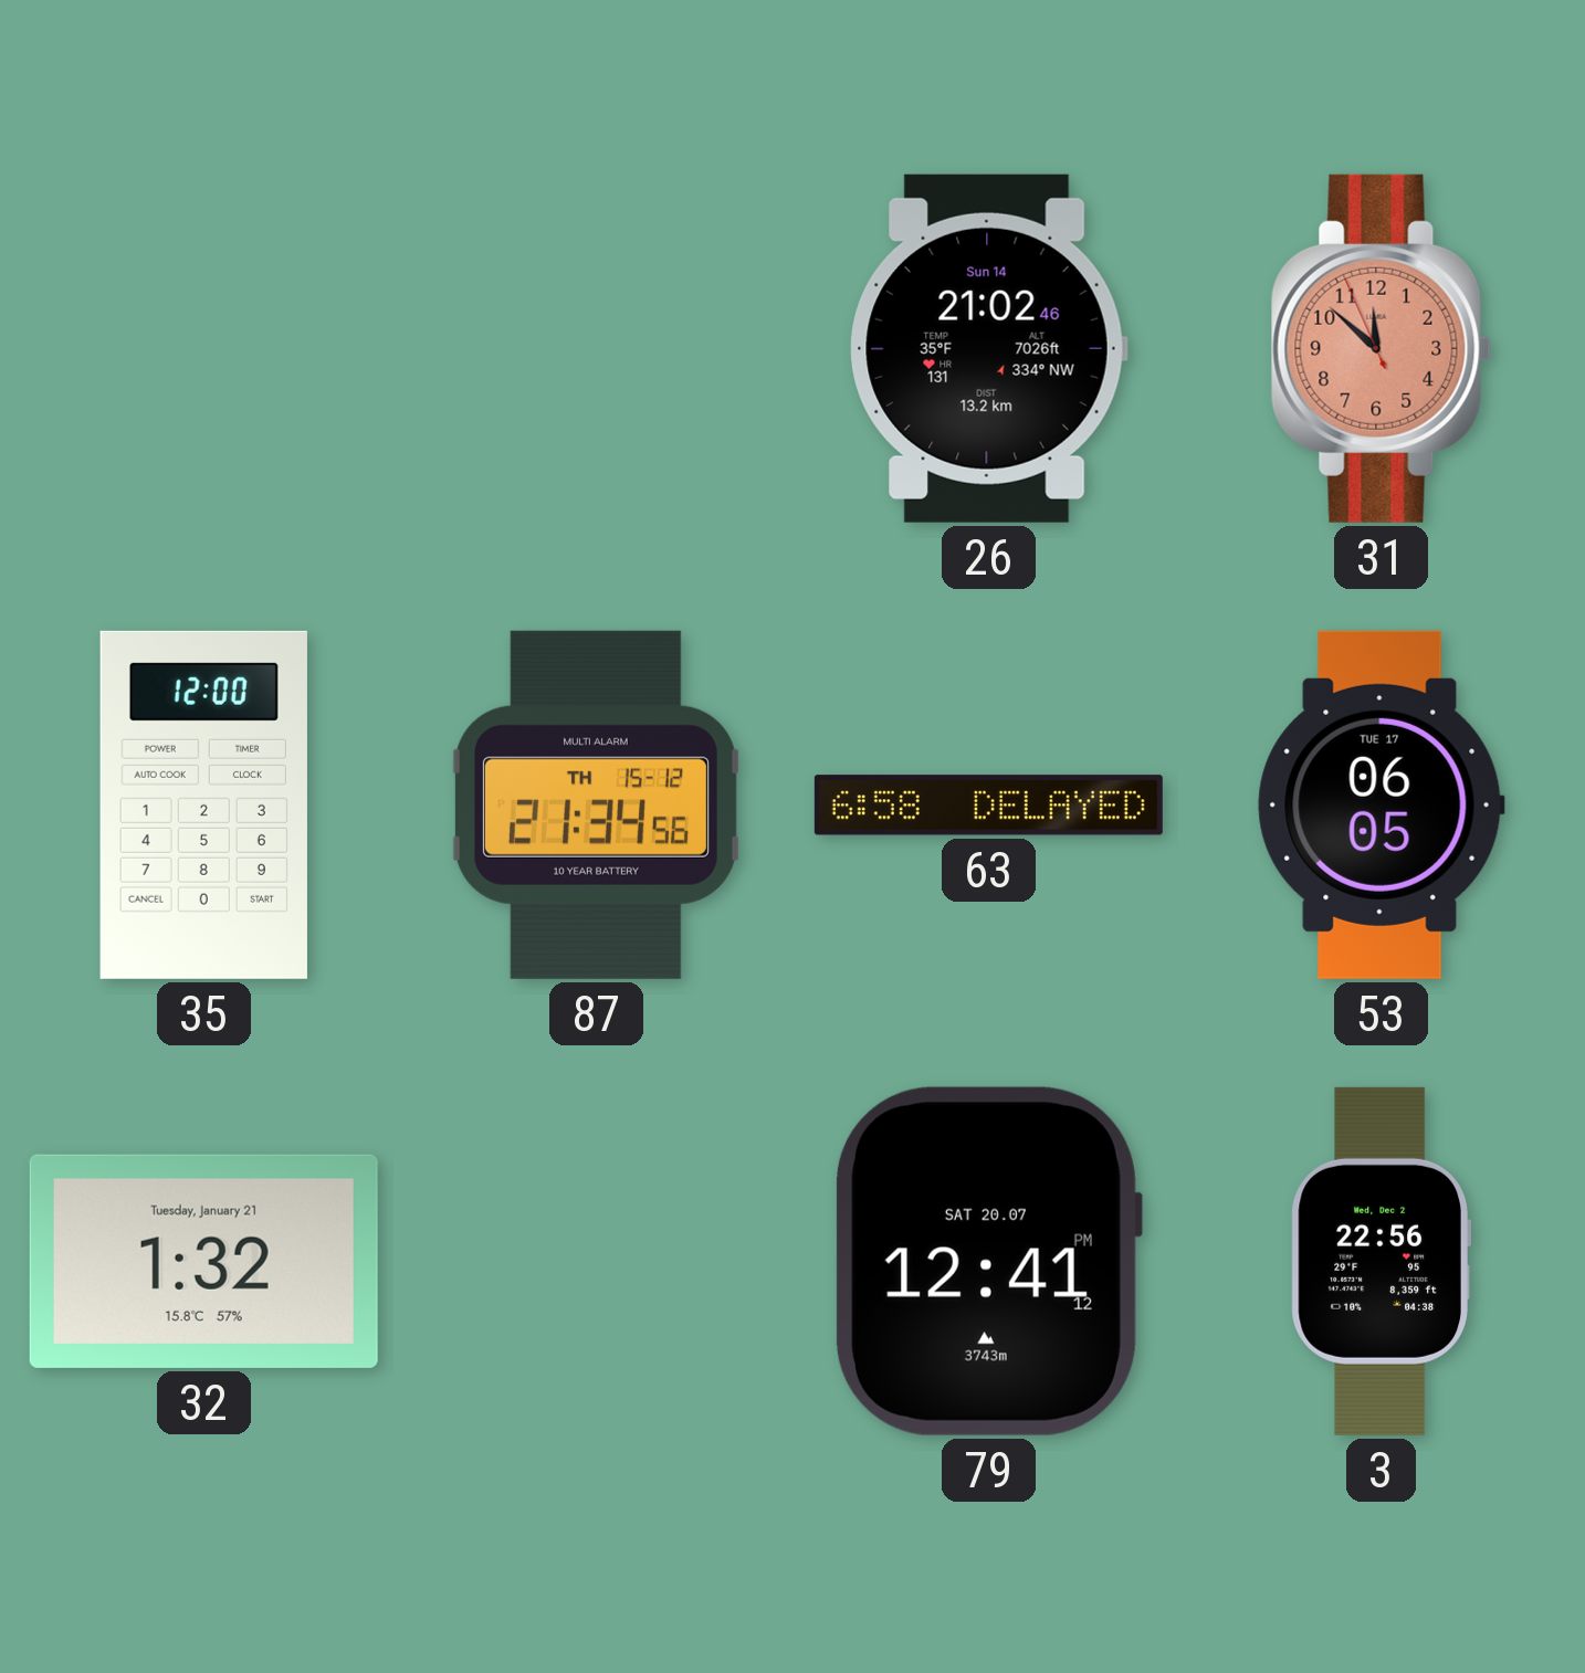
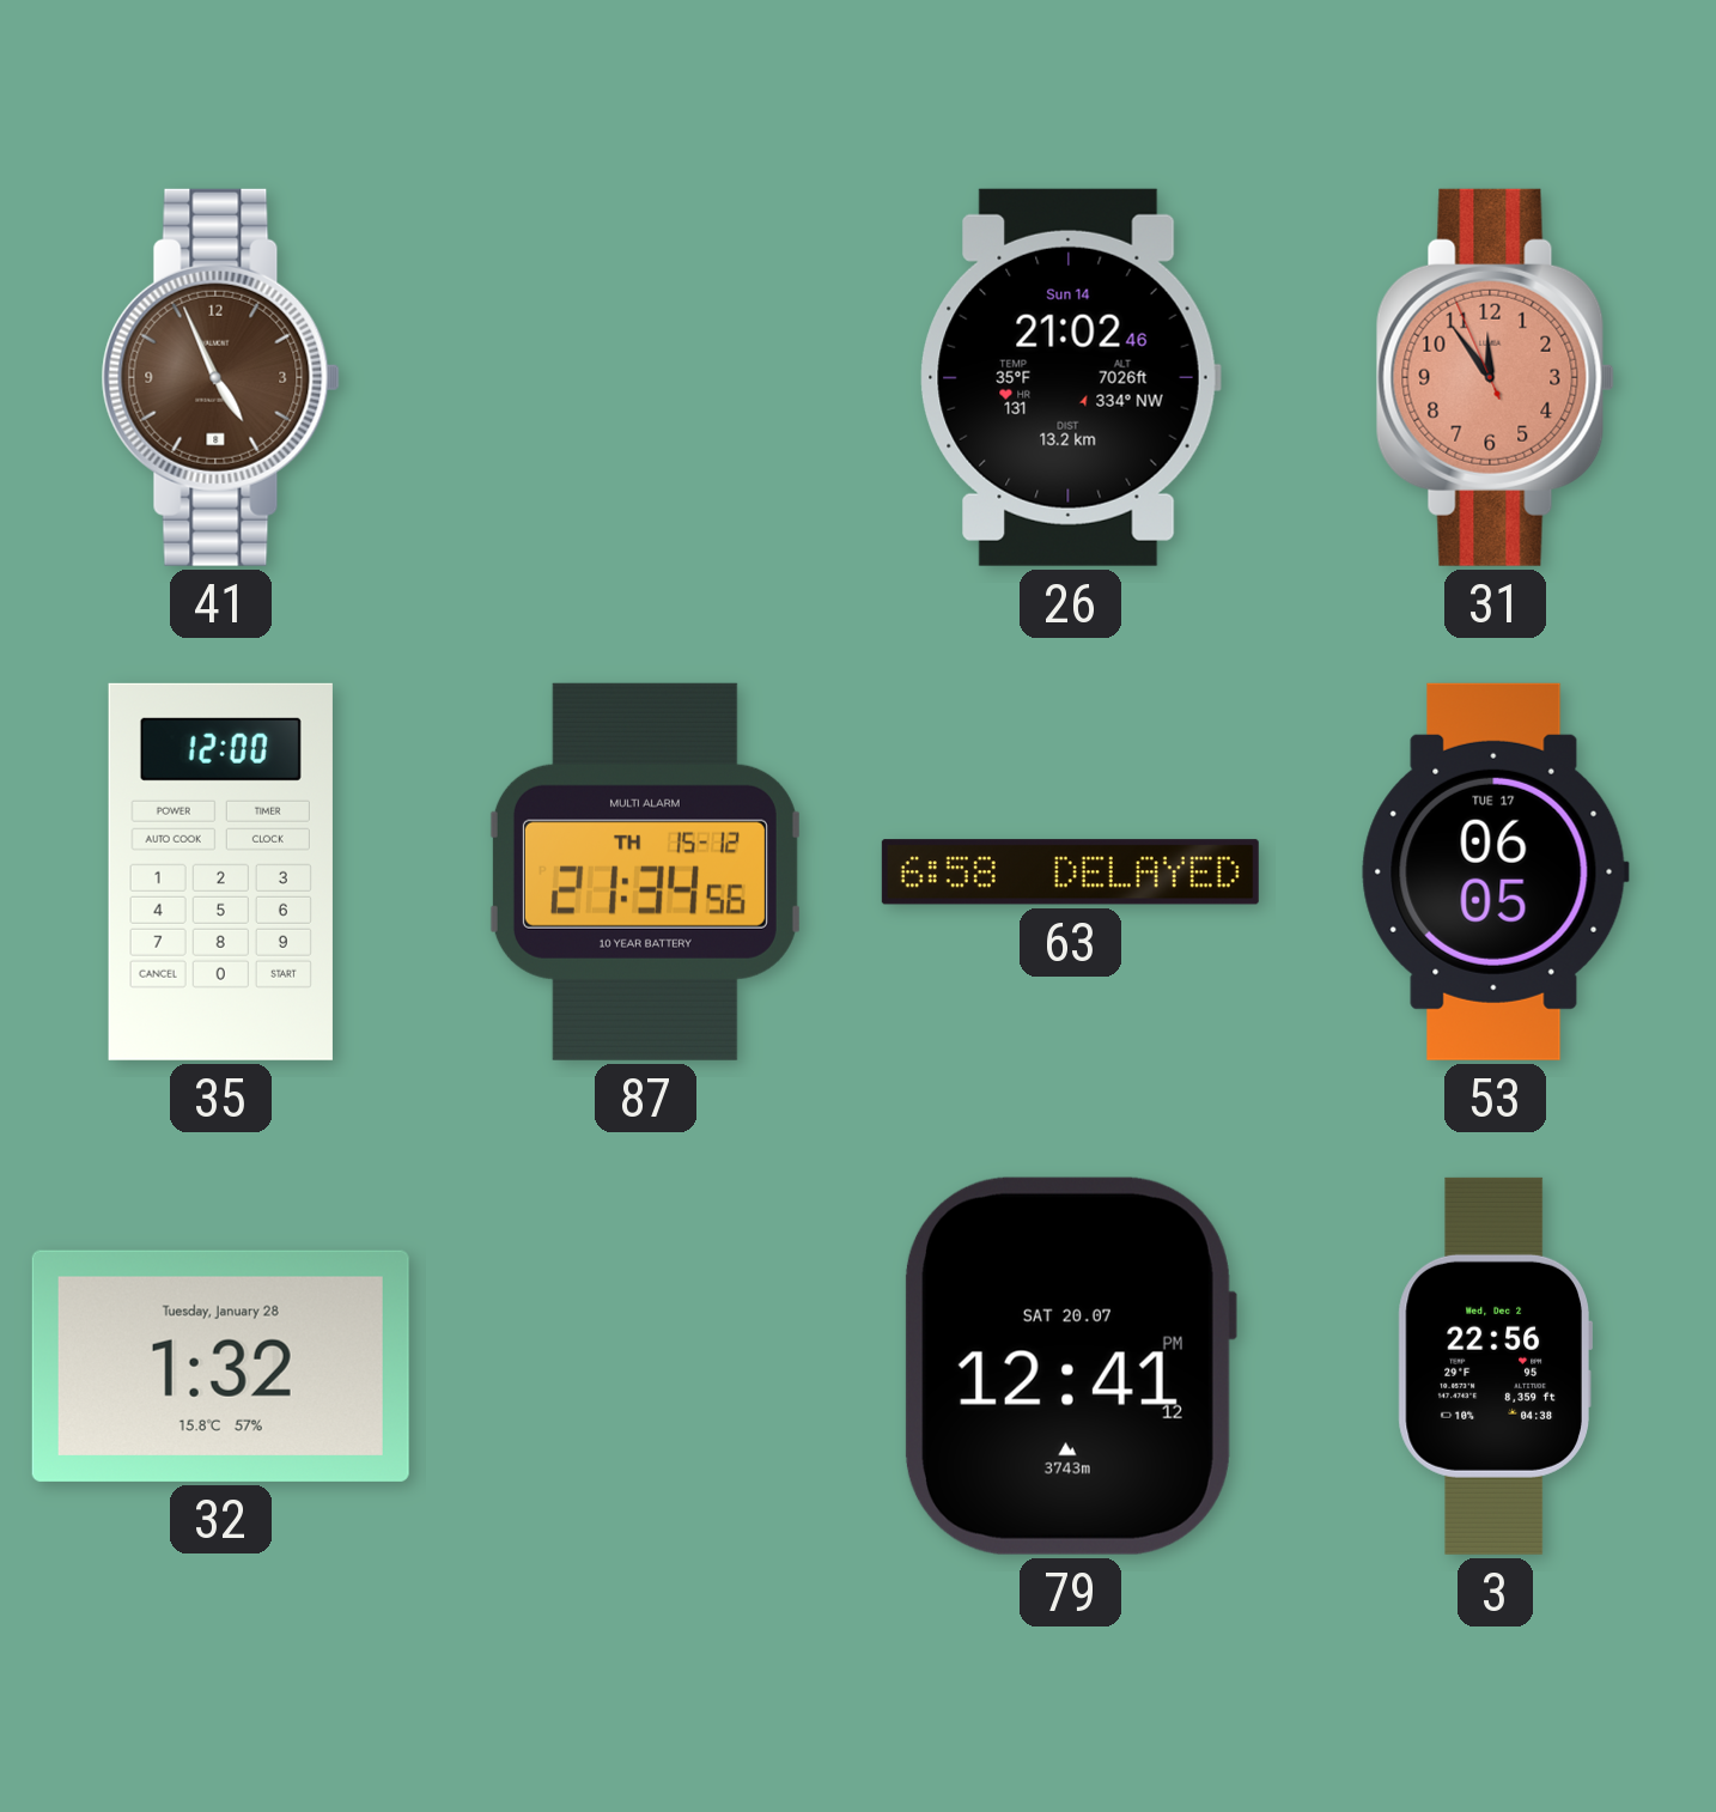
41: none -> 4:56
31: 11:51 -> 11:53
32 date: Tuesday, January 21 -> Tuesday, January 28
